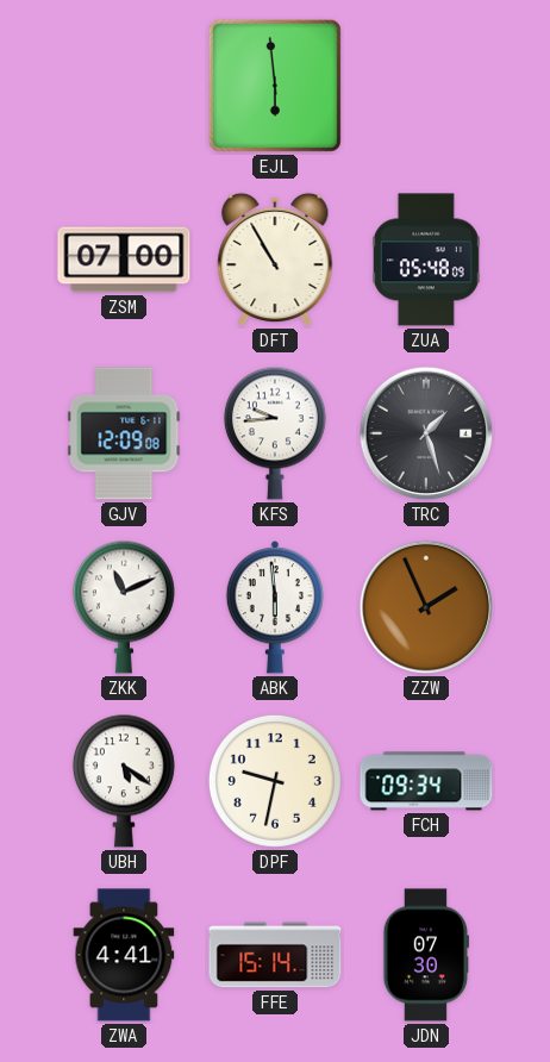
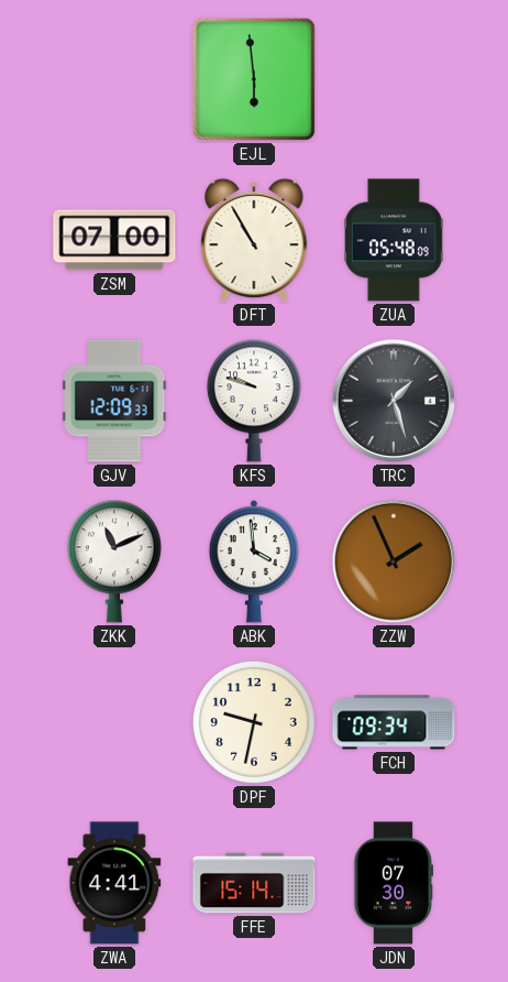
GJV: 12:09:08 -> 12:09:33
KFS: 9:44 -> 9:48
ABK: 5:59 -> 3:59
UBH: 5:21 -> none
